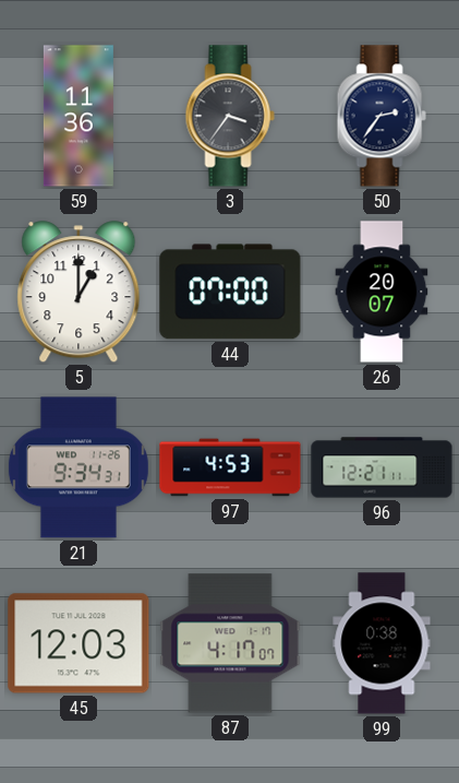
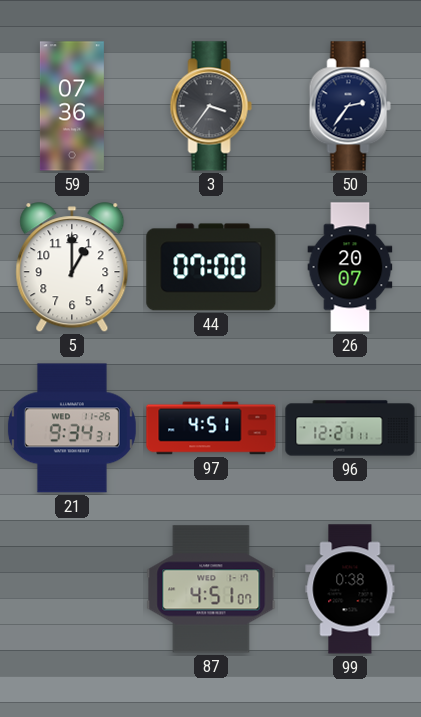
59: 11:36 -> 07:36
97: 4:53 -> 4:51
45: 12:03 -> none
87: 4:17 -> 4:51
